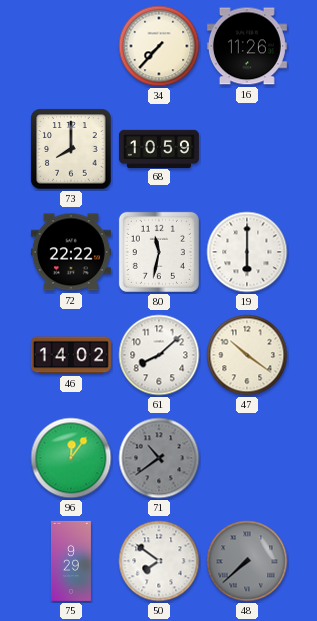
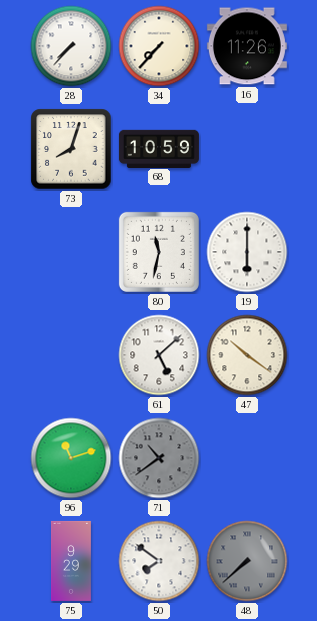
28: none -> 7:37
73: 8:00 -> 8:03
72: 22:22 -> none
46: 14:02 -> none
61: 8:08 -> 5:08
96: 12:06 -> 11:12
